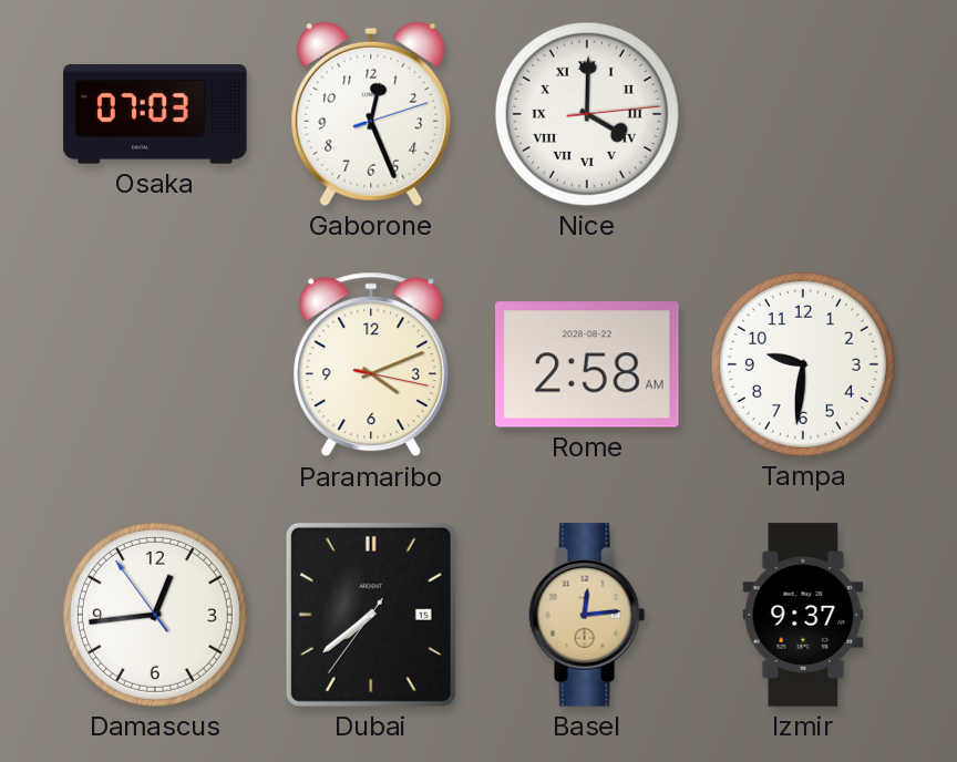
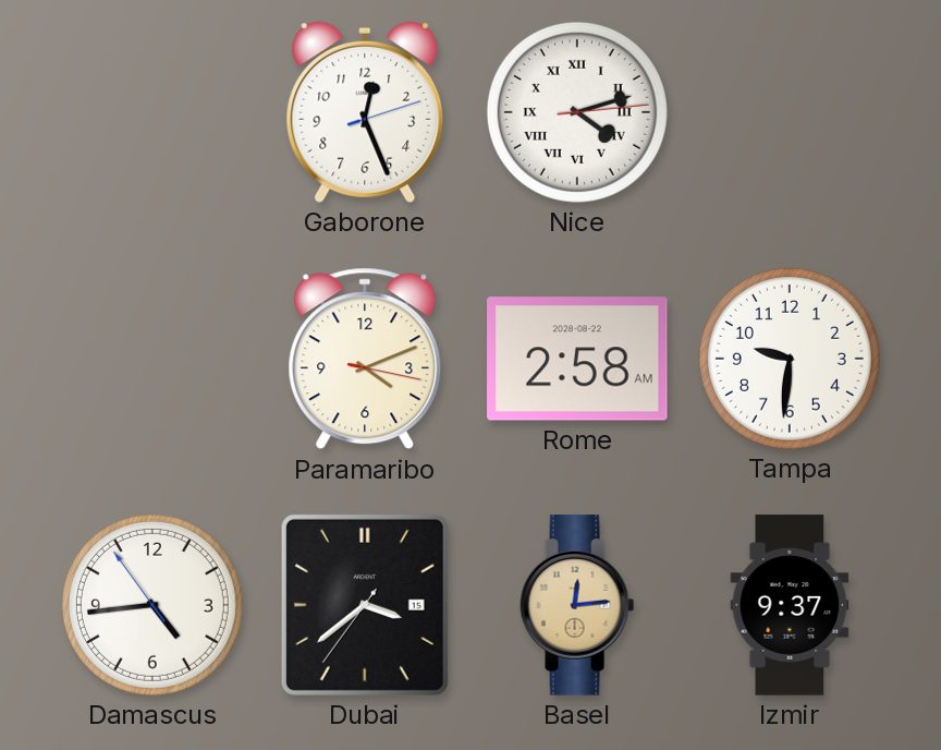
Osaka: 07:03 -> none
Nice: 4:00 -> 4:12
Damascus: 12:43 -> 4:43
Dubai: 7:38 -> 3:38
